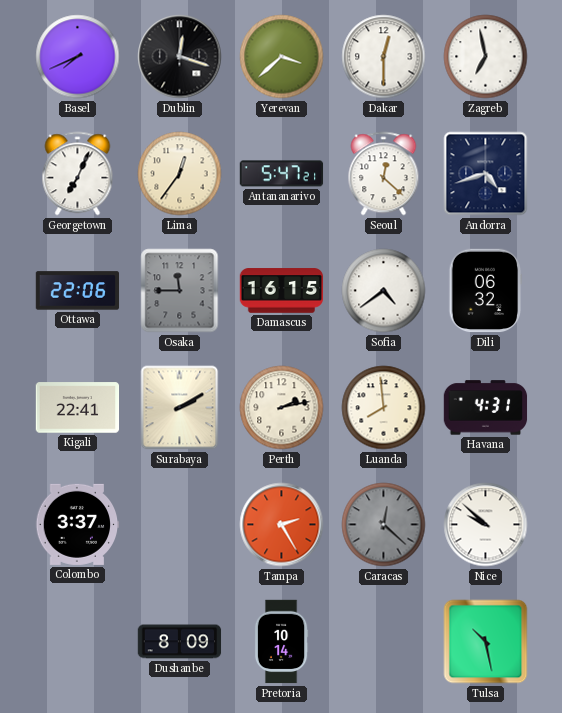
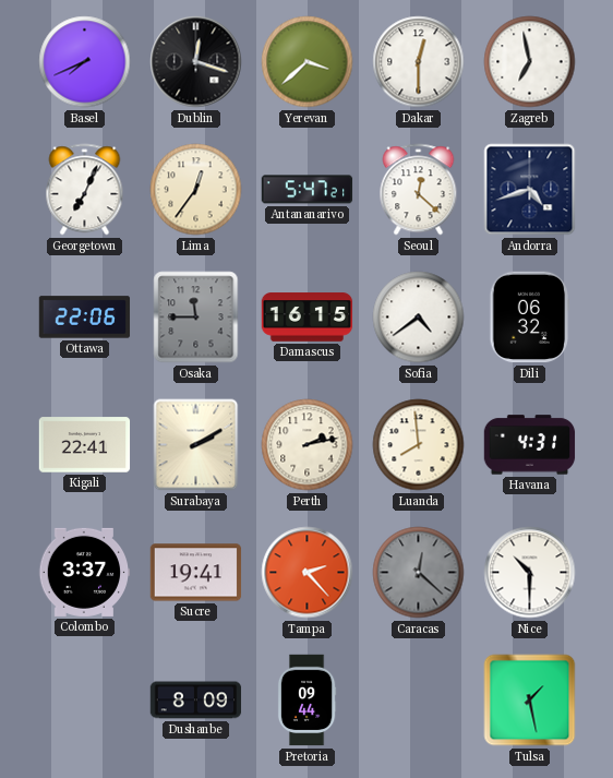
Sucre: none -> 19:41
Tampa: 2:25 -> 2:23
Nice: 9:52 -> 10:30
Pretoria: 10:14 -> 09:44
Tulsa: 10:28 -> 1:28
